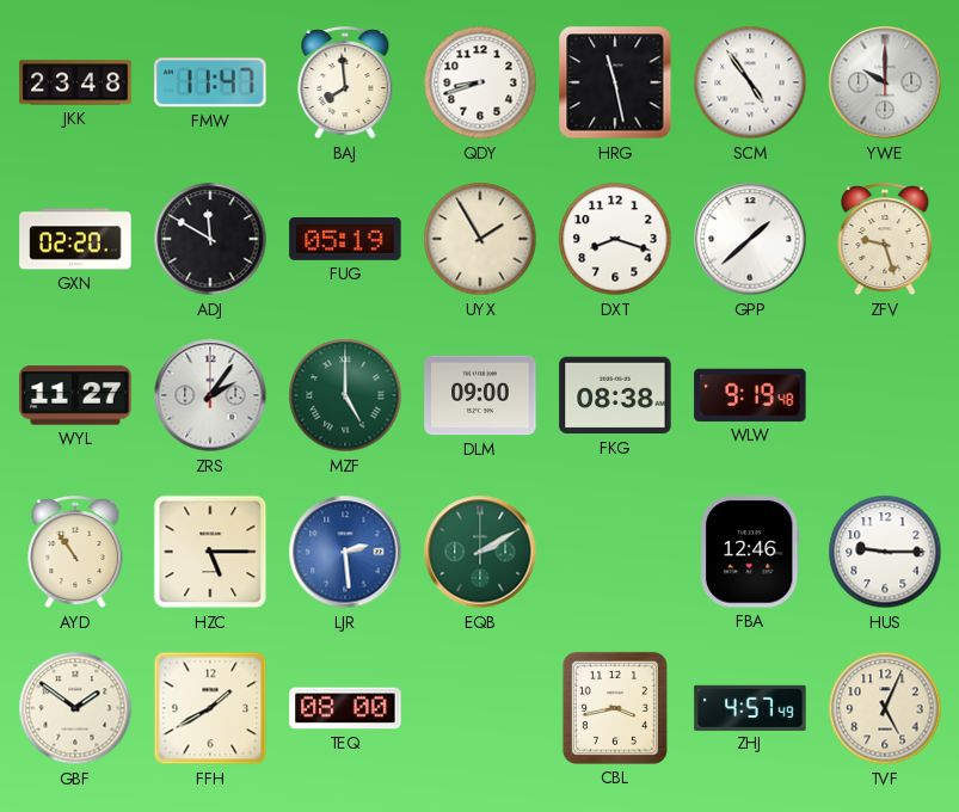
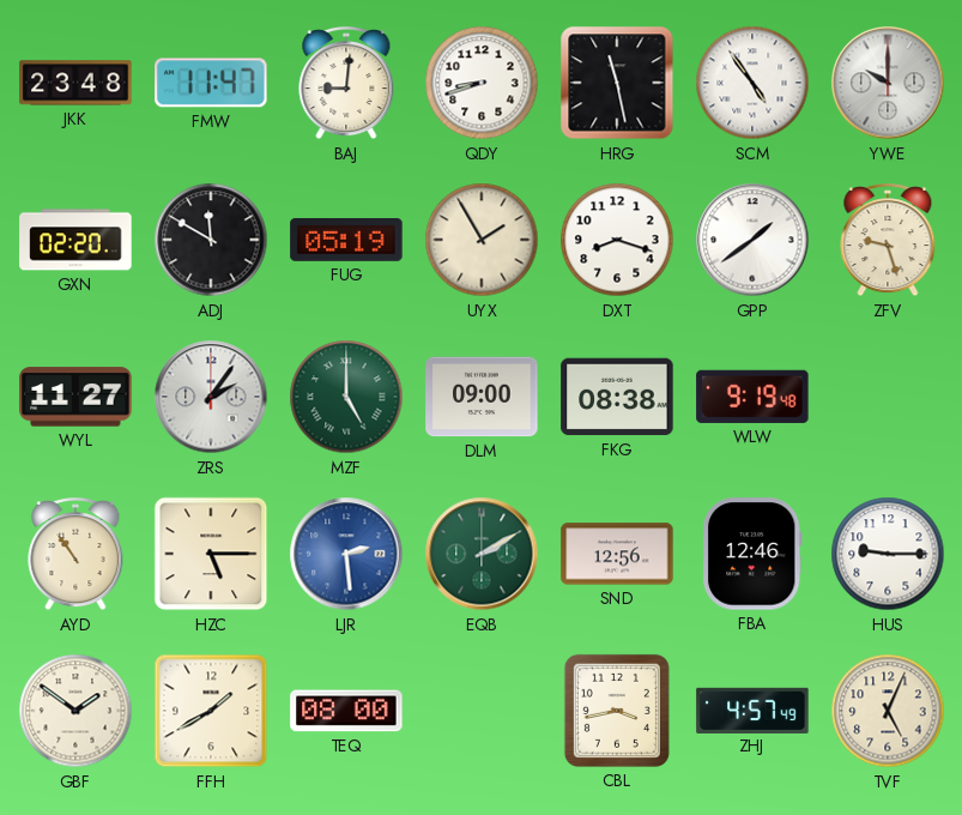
BAJ: 7:59 -> 9:01
GPP: 1:38 -> 1:39
SND: none -> 12:56
